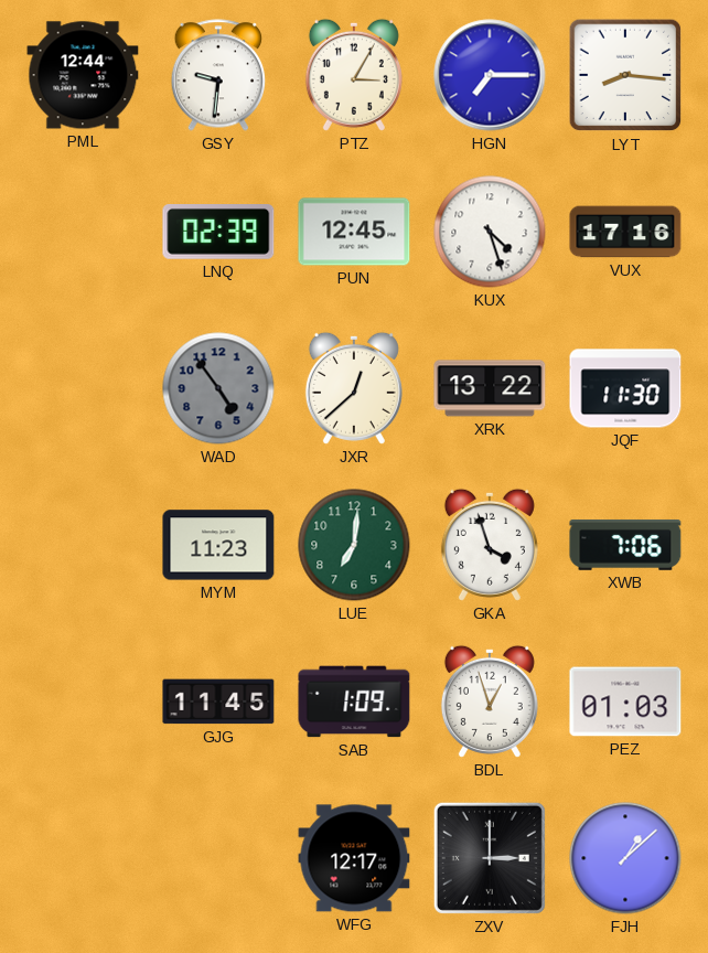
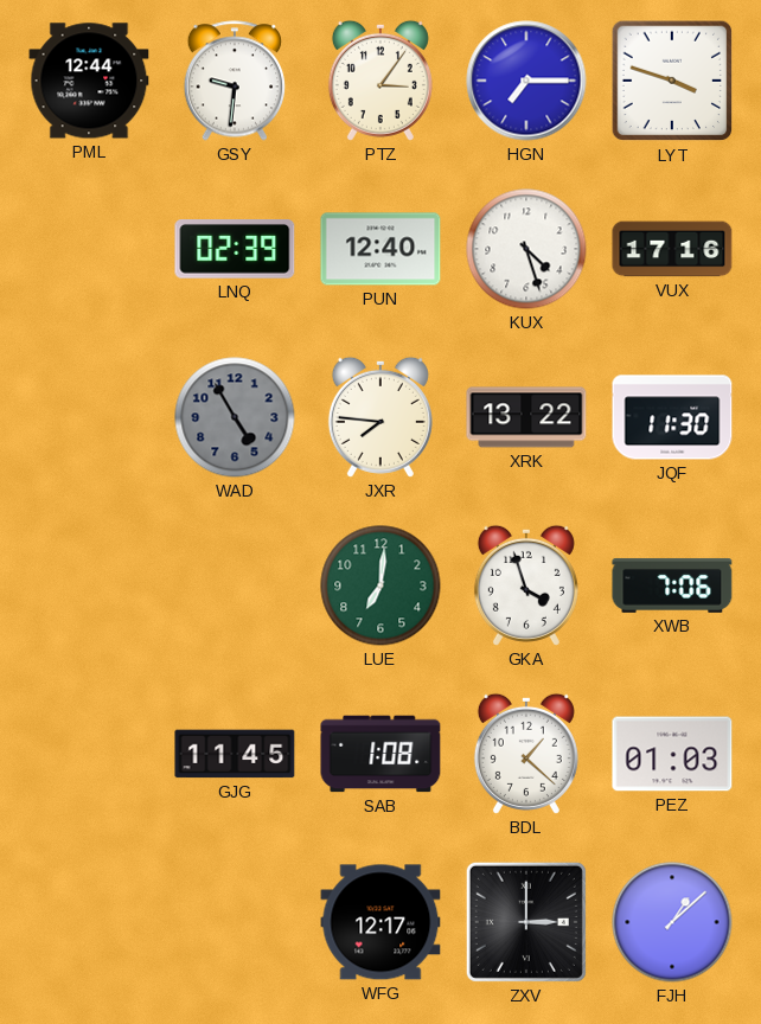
PTZ: 3:05 -> 3:06
LYT: 8:16 -> 3:48
PUN: 12:45 -> 12:40
WAD: 4:54 -> 4:55
JXR: 12:38 -> 7:46
MYM: 11:23 -> none
SAB: 1:09 -> 1:08
BDL: 12:57 -> 1:22
